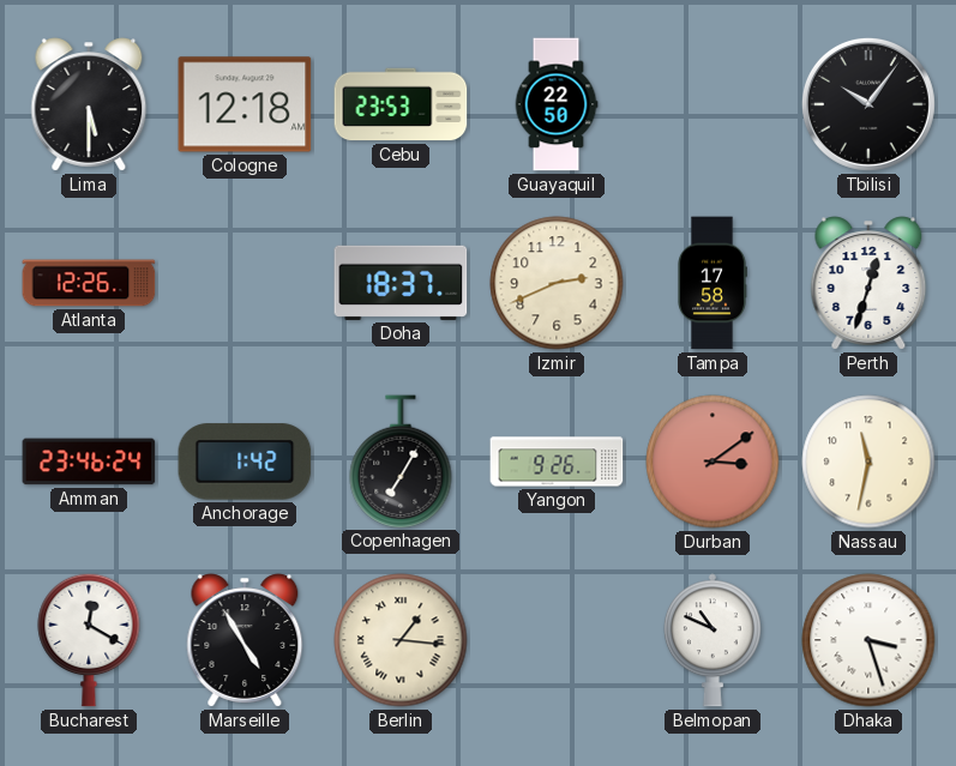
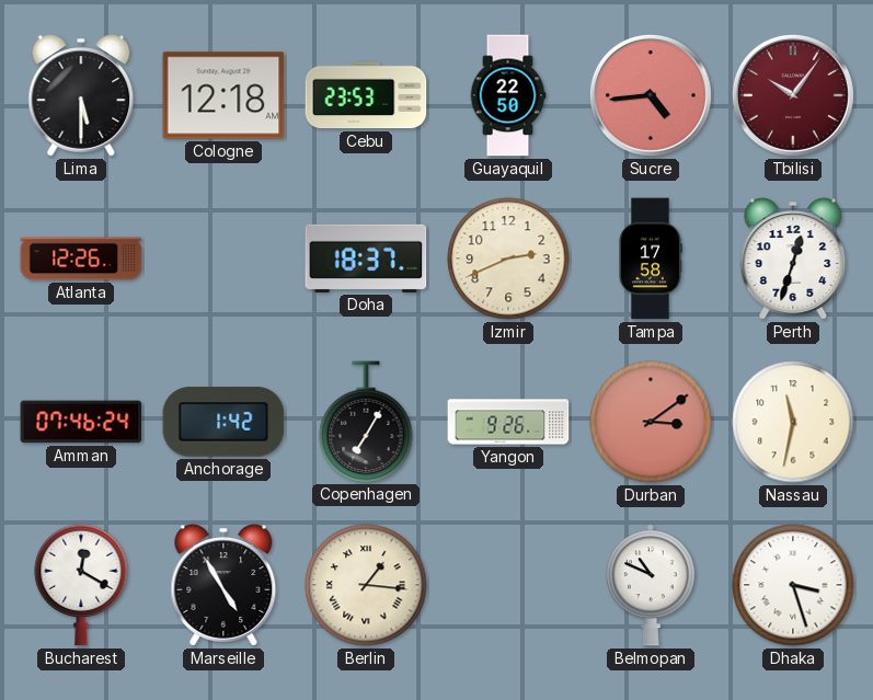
Sucre: none -> 4:44
Tbilisi dial: black -> burgundy
Amman: 23:46 -> 07:46
